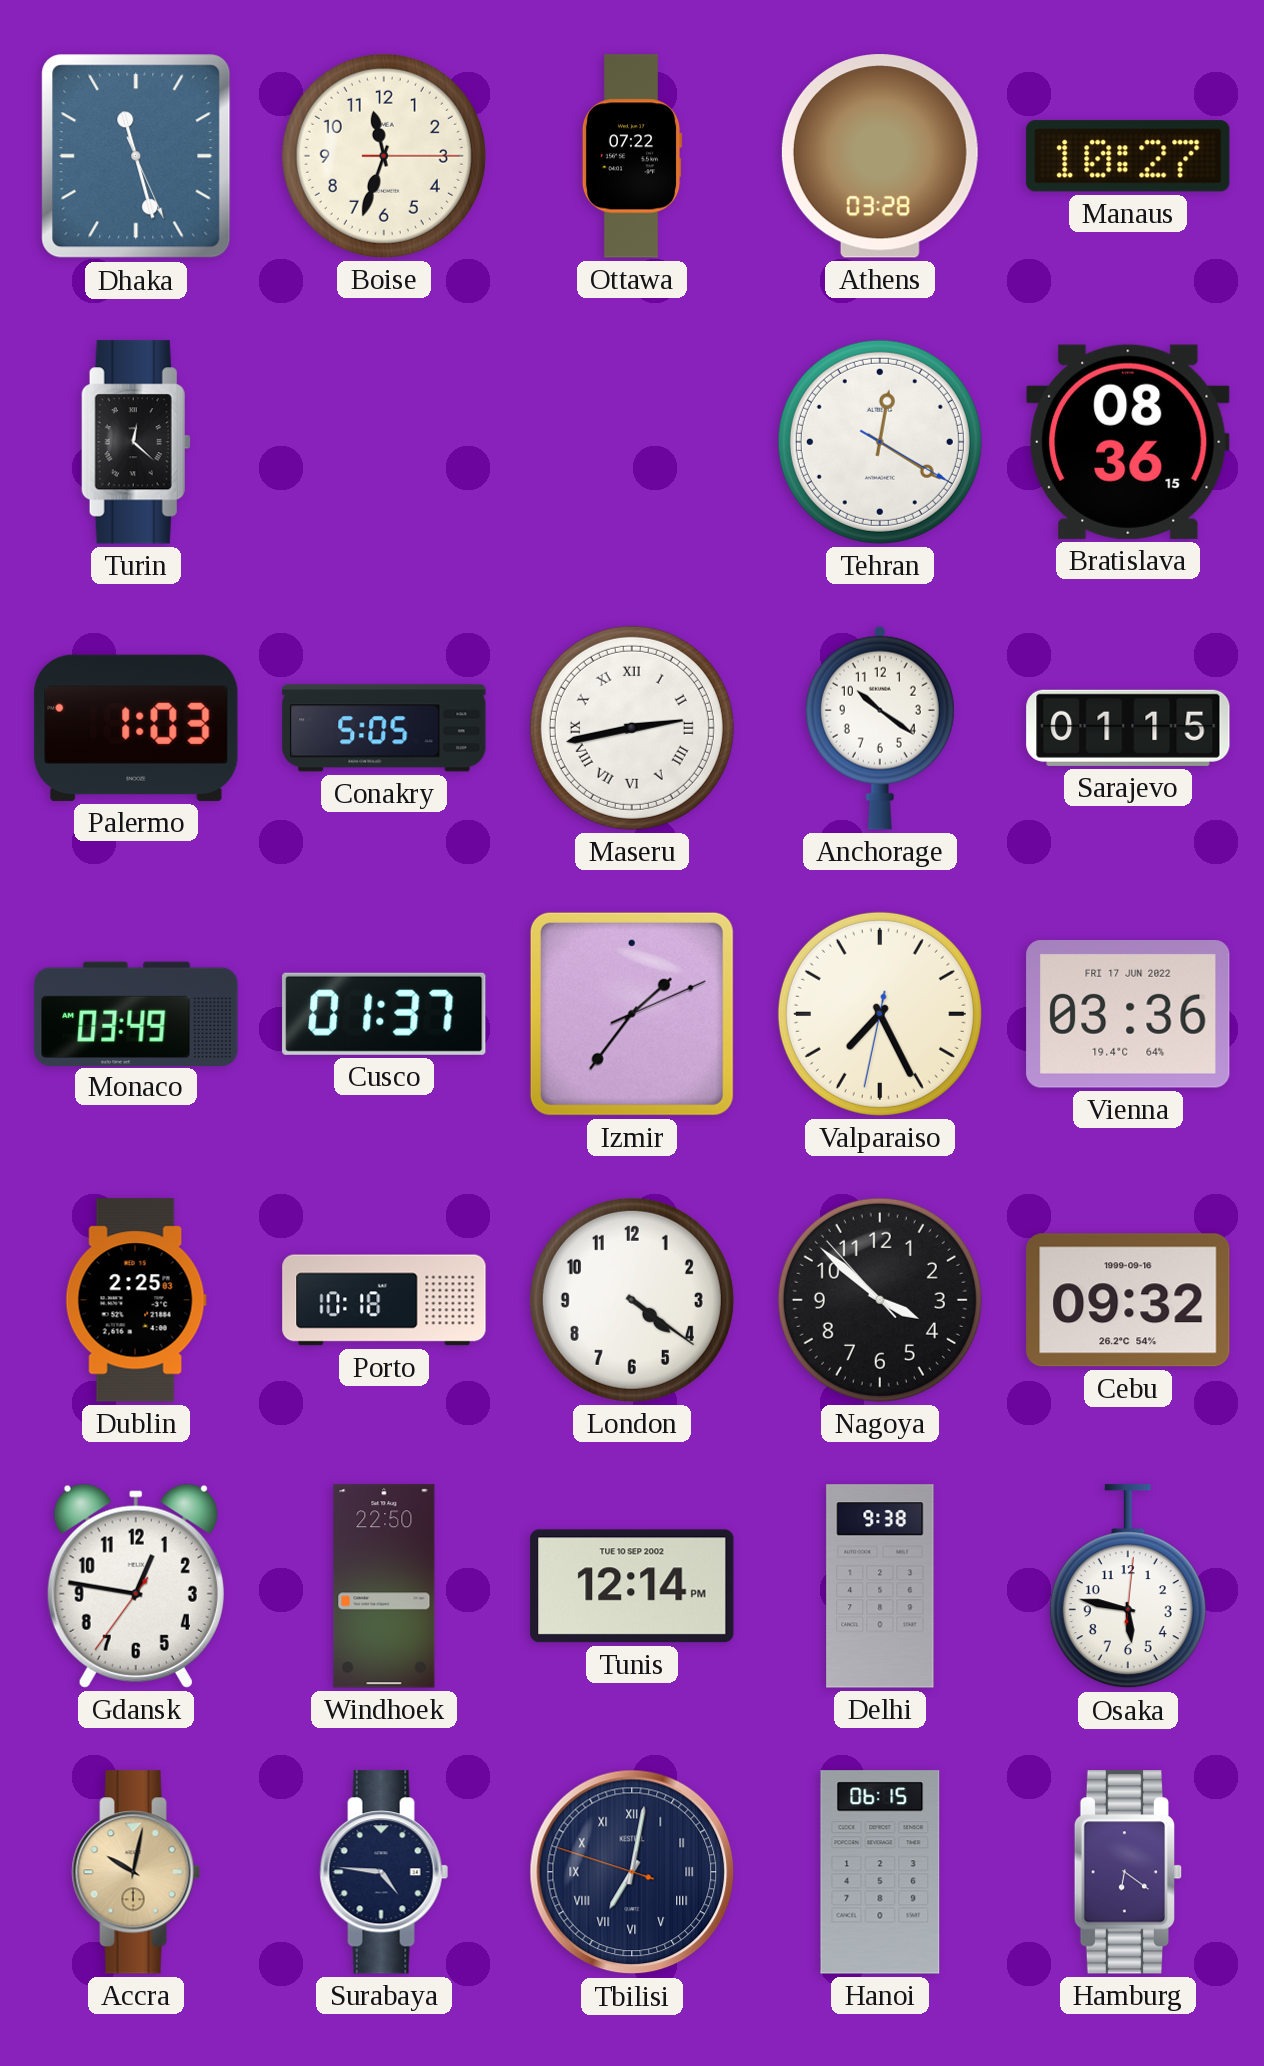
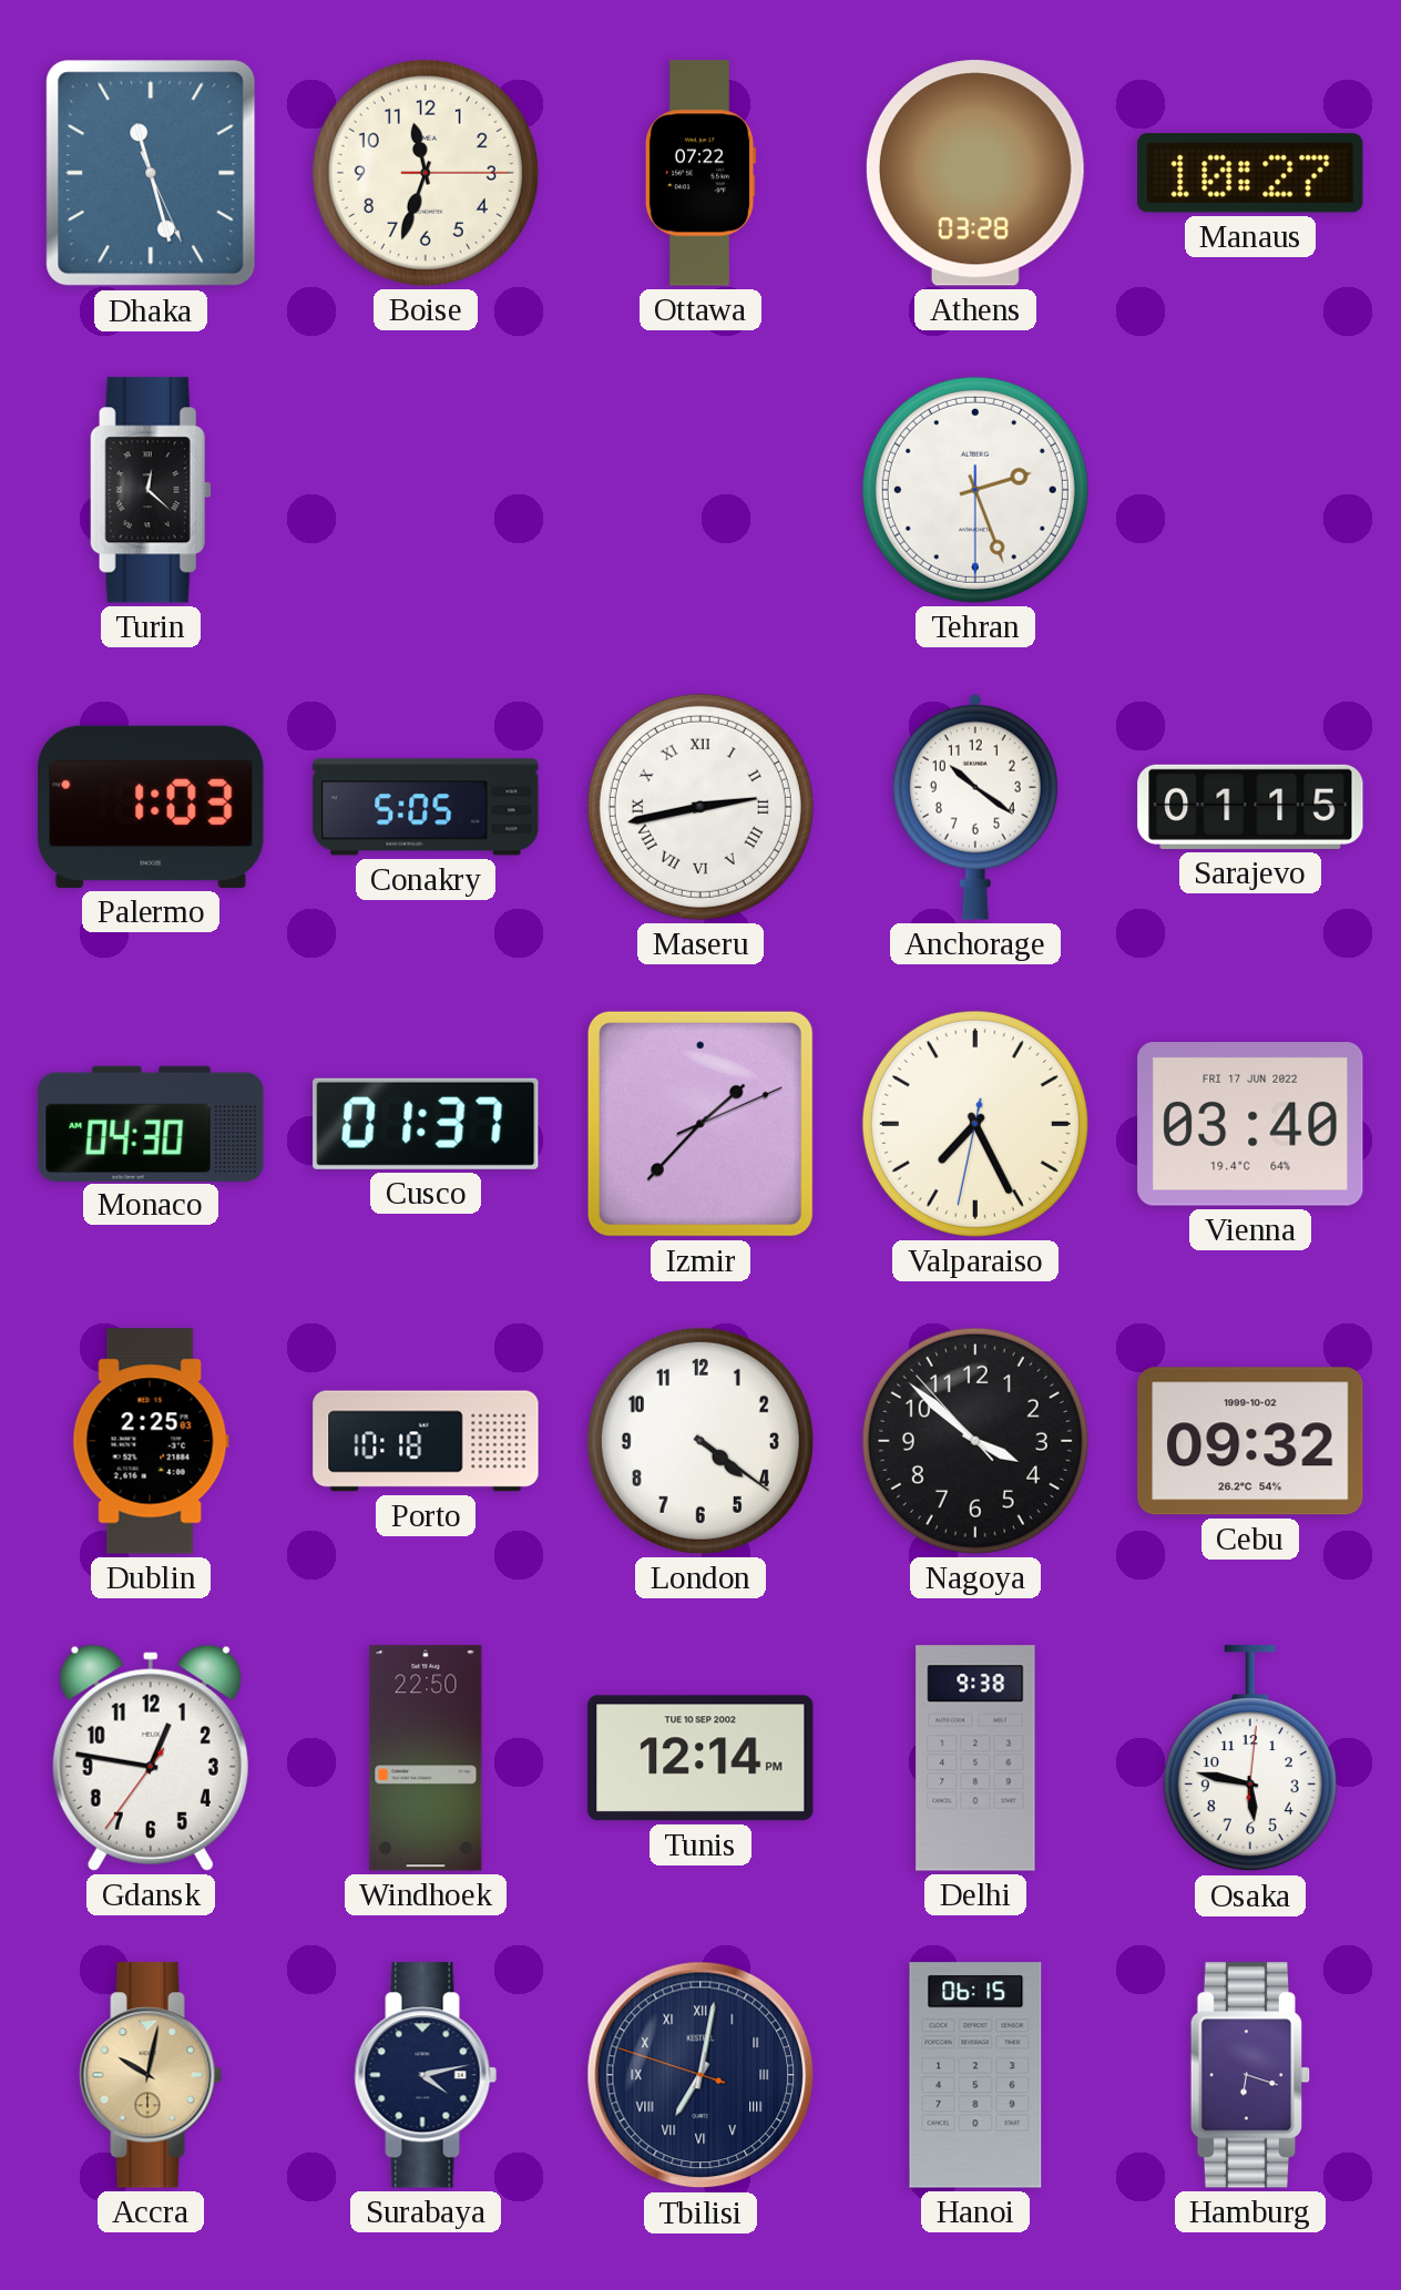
Tehran: 12:20 -> 2:26
Bratislava: 08:36 -> none
Monaco: 03:49 -> 04:30
Izmir: 1:36 -> 1:37
Vienna: 03:36 -> 03:40
Cebu date: 1999-09-16 -> 1999-10-02
Surabaya: 4:46 -> 4:13
Hamburg: 6:21 -> 6:18
